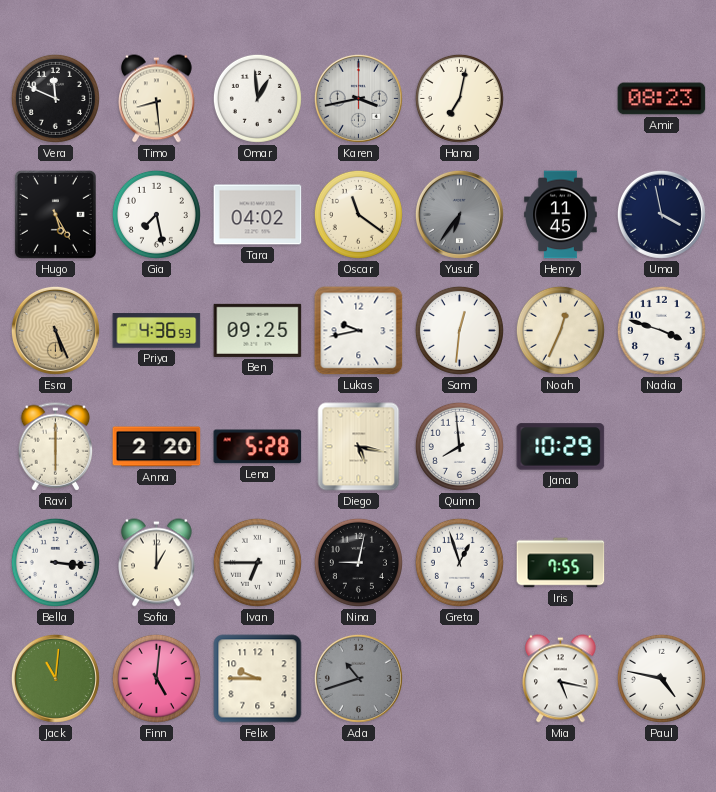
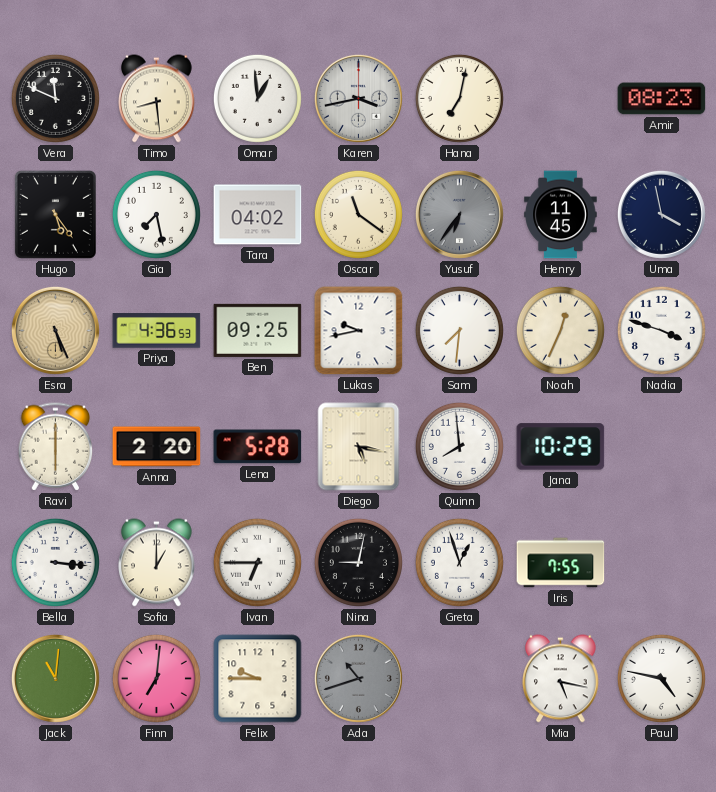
Hugo: 5:25 -> 5:24
Sam: 12:31 -> 7:31
Finn: 5:01 -> 7:01
